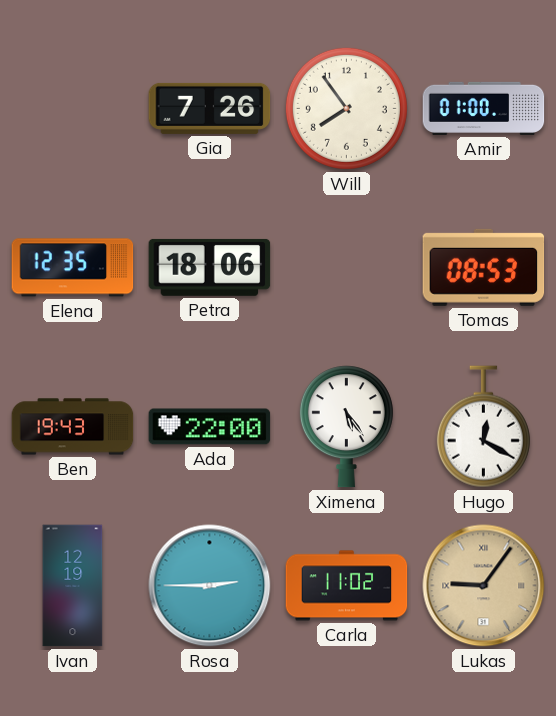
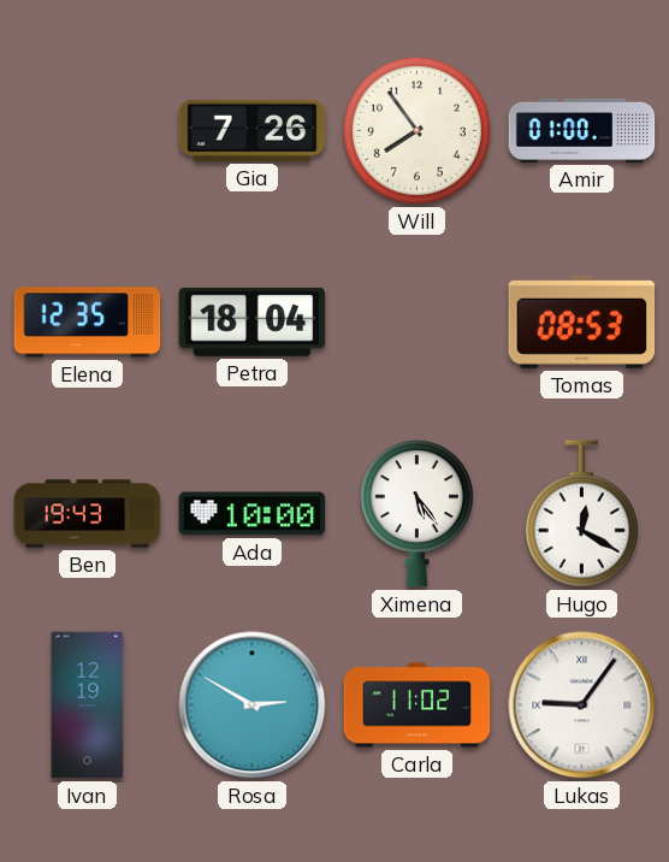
Petra: 18:06 -> 18:04
Ada: 22:00 -> 10:00
Rosa: 2:45 -> 2:50
Lukas dial: champagne -> white
